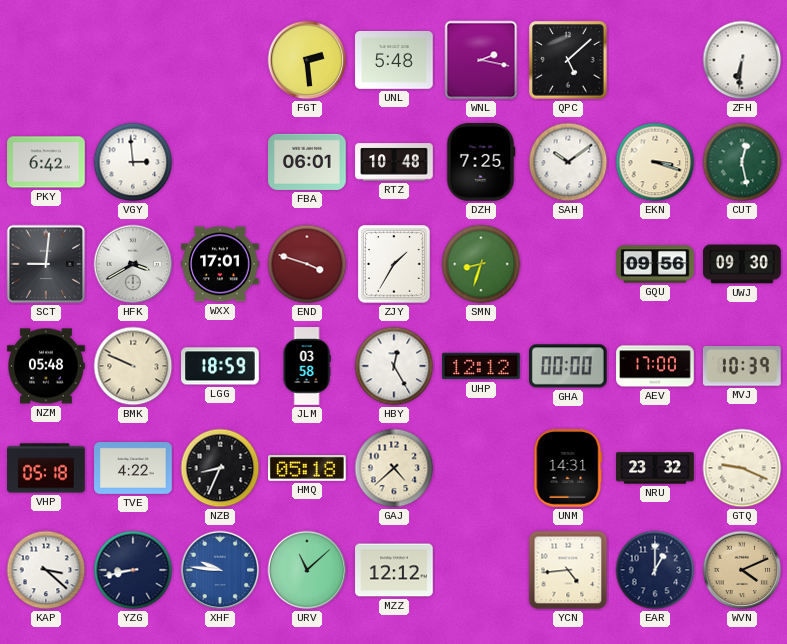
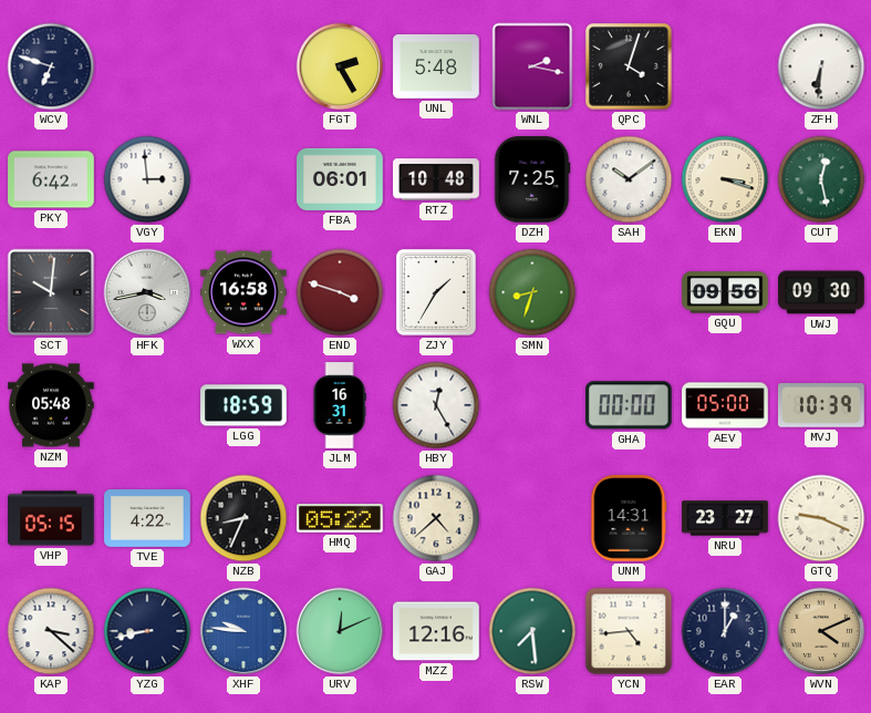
WCV: none -> 6:48
FGT: 2:29 -> 2:25
QPC: 5:08 -> 4:03
SCT: 9:01 -> 10:01
HFK: 3:40 -> 3:43
WXX: 17:01 -> 16:58
BMK: 9:49 -> none
JLM: 03:58 -> 16:31
UHP: 12:12 -> none
AEV: 17:00 -> 05:00
VHP: 05:18 -> 05:15
HMQ: 05:18 -> 05:22
NRU: 23:32 -> 23:27
URV: 11:08 -> 12:11
MZZ: 12:12 -> 12:16
RSW: none -> 7:29
